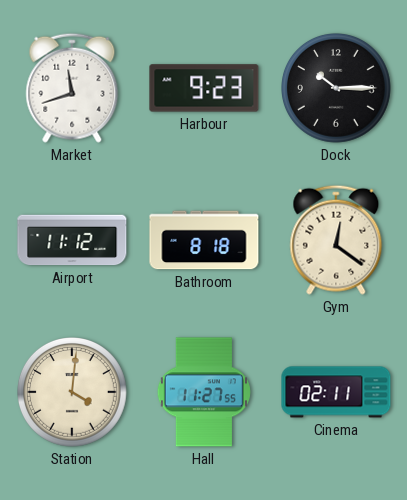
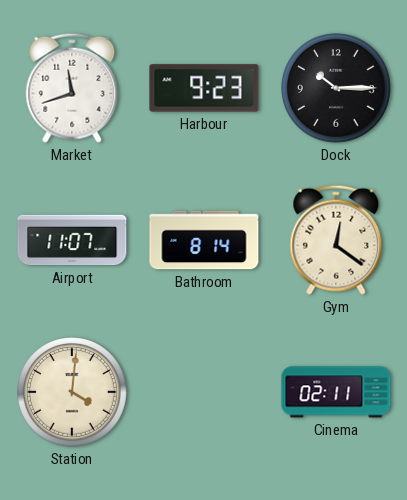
Airport: 11:12 -> 11:07
Bathroom: 8:18 -> 8:14
Hall: 11:27 -> none
